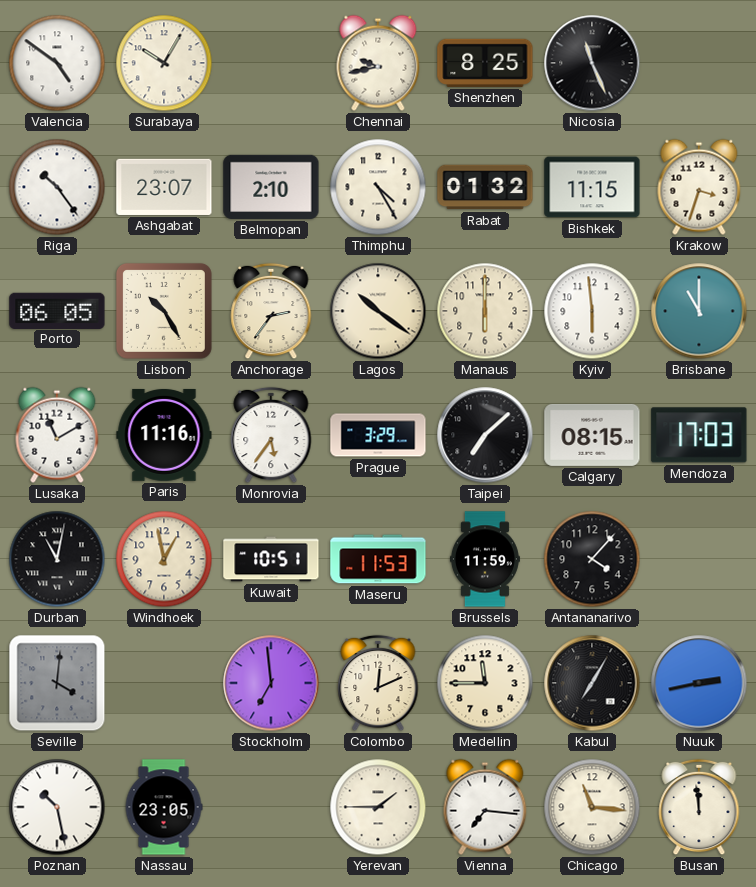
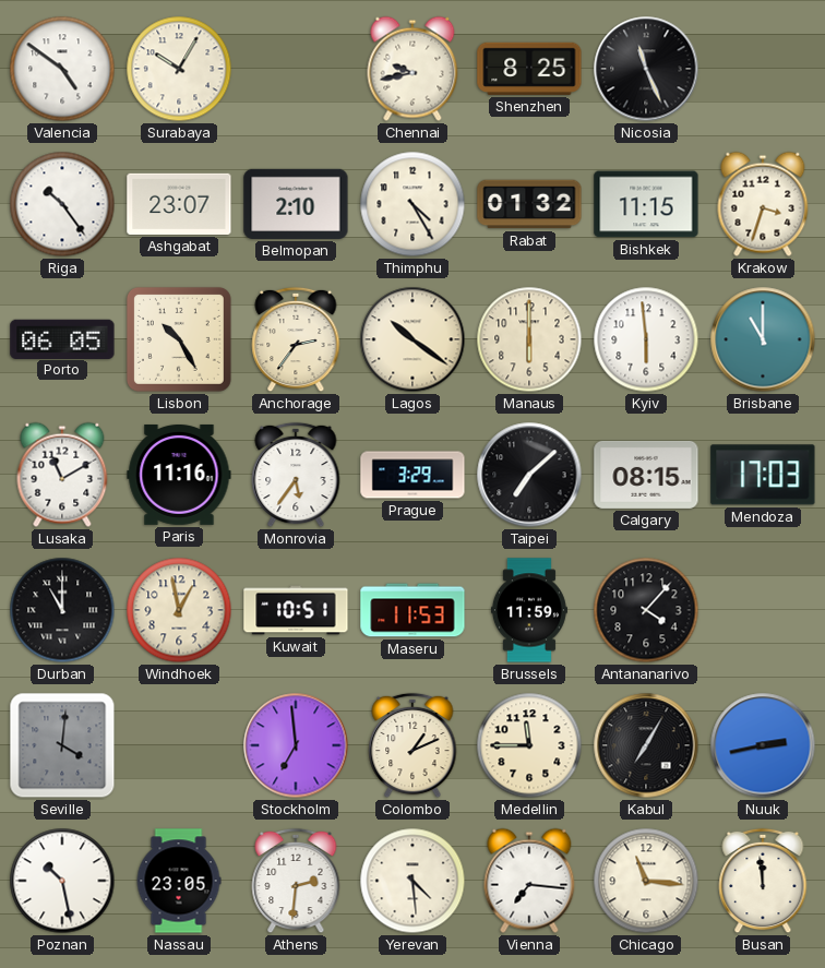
Durban: 11:02 -> 11:00
Colombo: 12:11 -> 1:11
Athens: none -> 2:31
Yerevan: 1:45 -> 4:29
